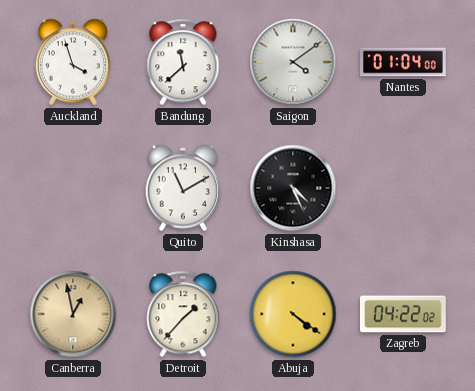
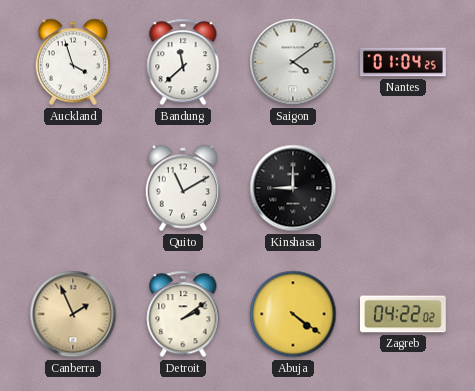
Nantes: 01:04:00 -> 01:04:25
Kinshasa: 4:26 -> 9:00
Canberra: 12:58 -> 1:56
Detroit: 1:37 -> 2:09
